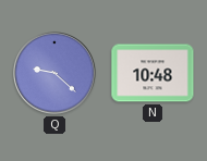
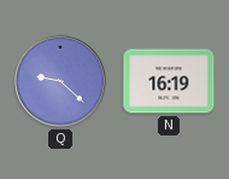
N: 10:48 -> 16:19
